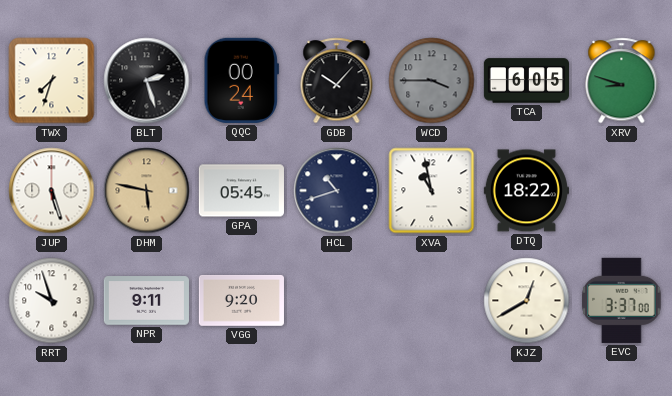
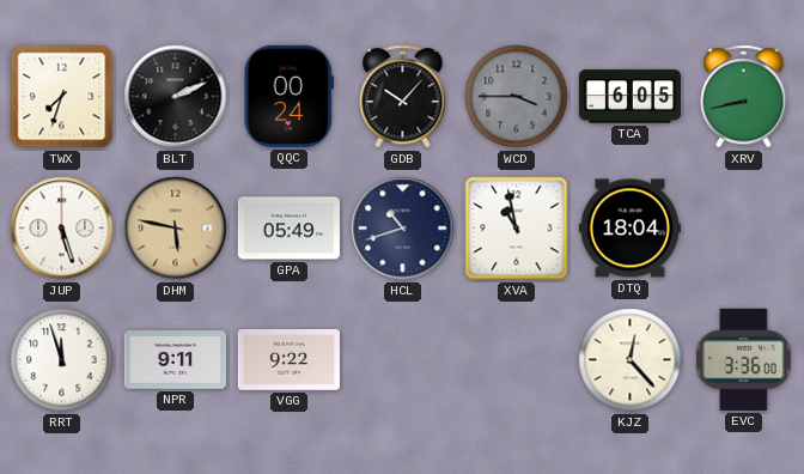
BLT: 2:27 -> 2:11
XRV: 8:48 -> 8:43
GPA: 05:45 -> 05:49
DTQ: 18:22 -> 18:04
RRT: 9:57 -> 11:57
VGG: 9:20 -> 9:22
KJZ: 12:40 -> 12:23
EVC: 3:37 -> 3:36
